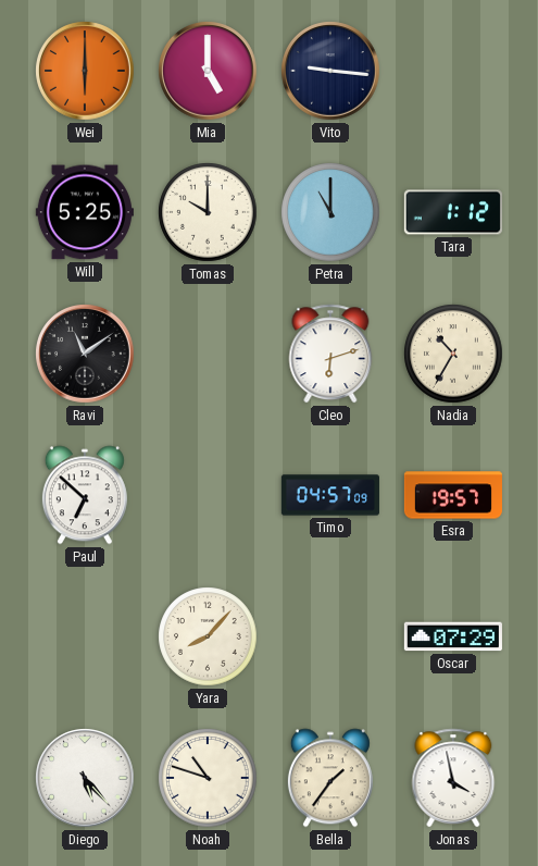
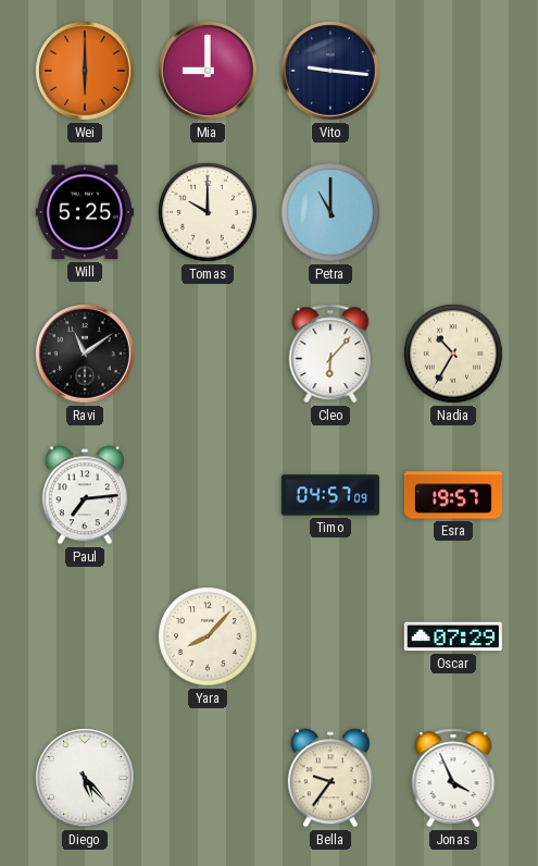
Mia: 5:00 -> 9:00
Tara: 1:12 -> none
Cleo: 6:12 -> 6:07
Paul: 6:52 -> 7:14
Noah: 10:48 -> none
Bella: 1:36 -> 9:36
Jonas: 3:58 -> 3:56
